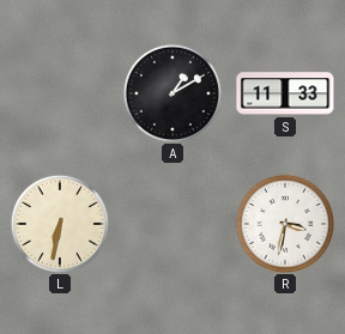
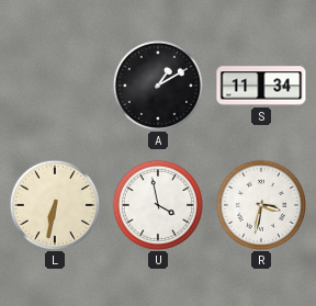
S: 11:33 -> 11:34
U: none -> 3:58
